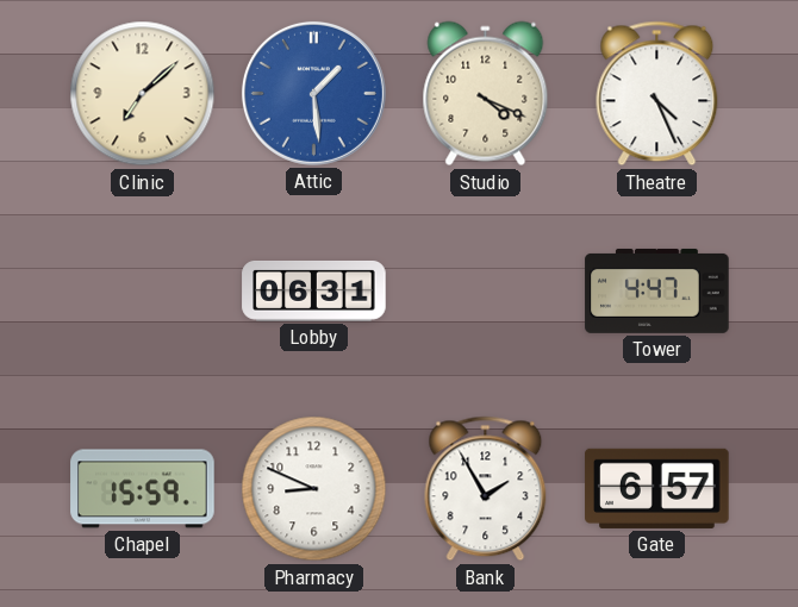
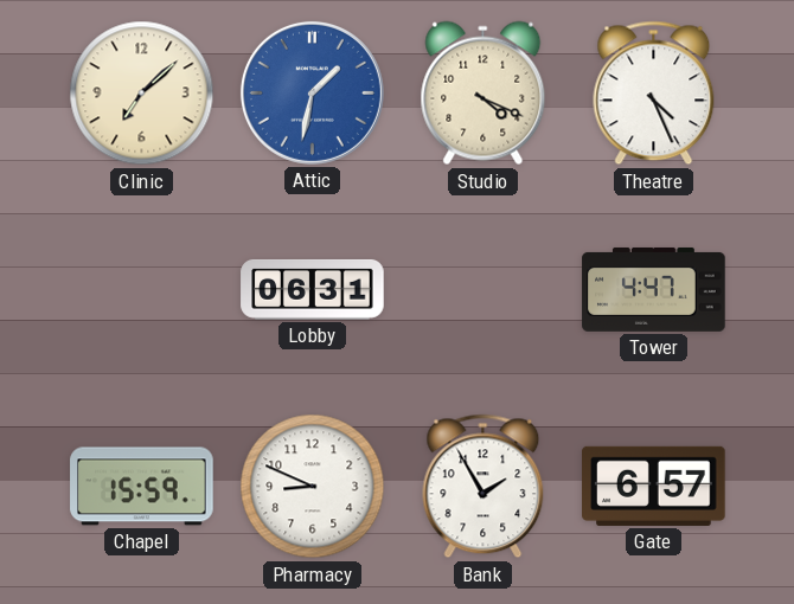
Attic: 1:29 -> 1:32
